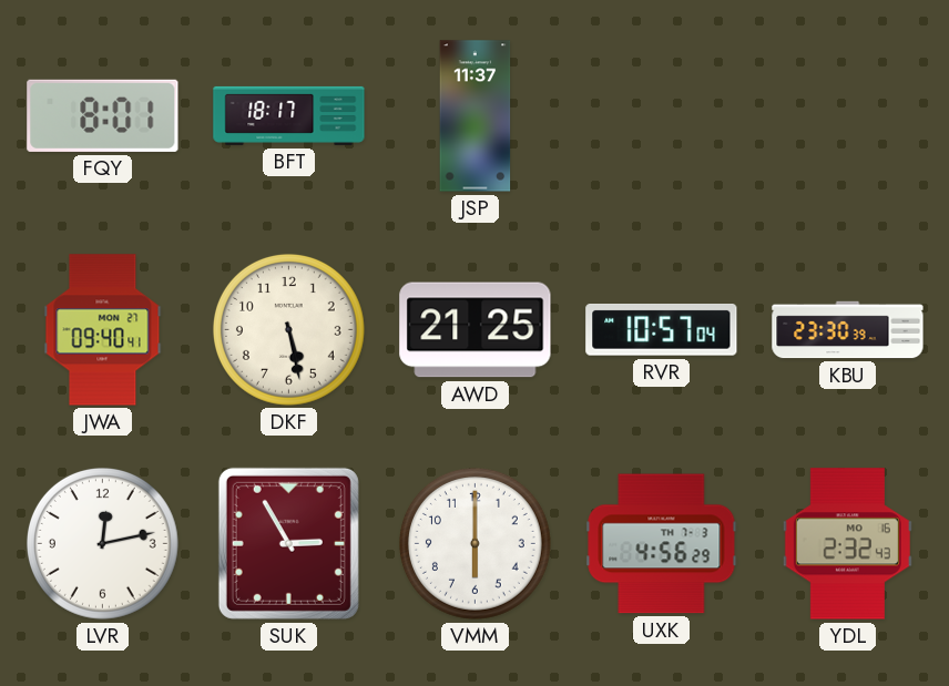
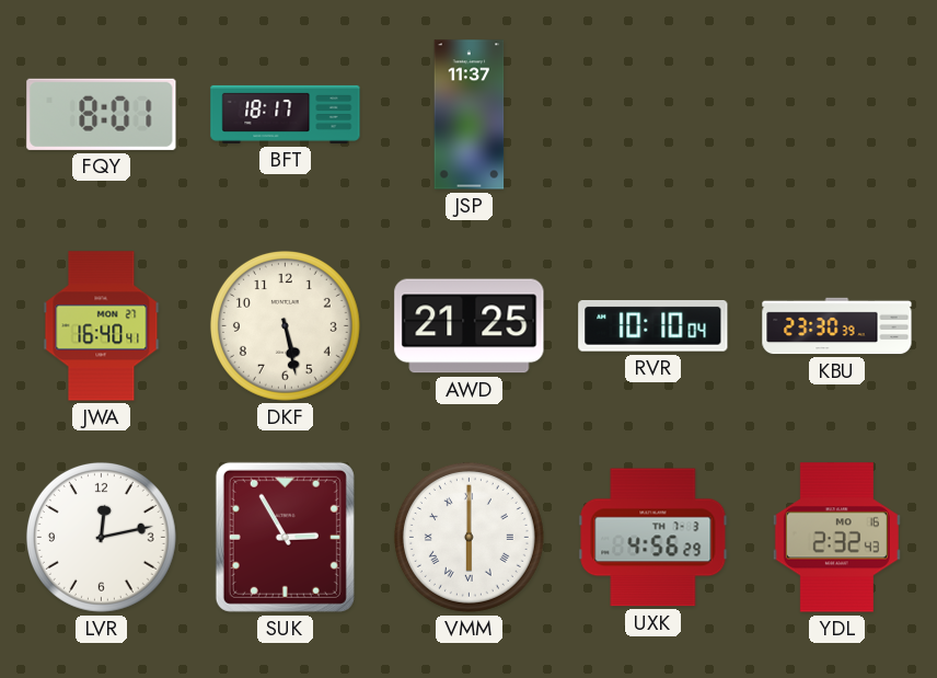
JWA: 09:40 -> 16:40
RVR: 10:57 -> 10:10
VMM numerals: Arabic -> Roman
